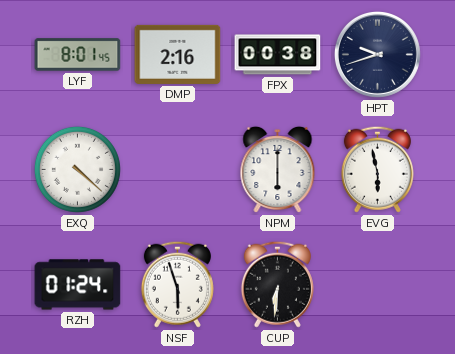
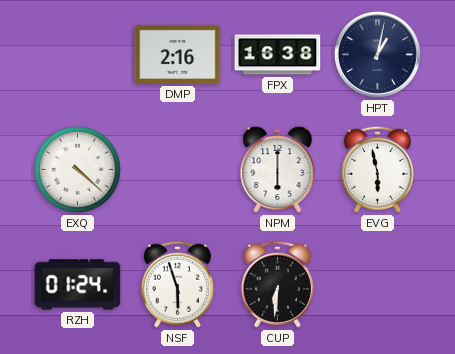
LYF: 8:01 -> none
FPX: 00:38 -> 16:38
HPT: 9:42 -> 1:02
